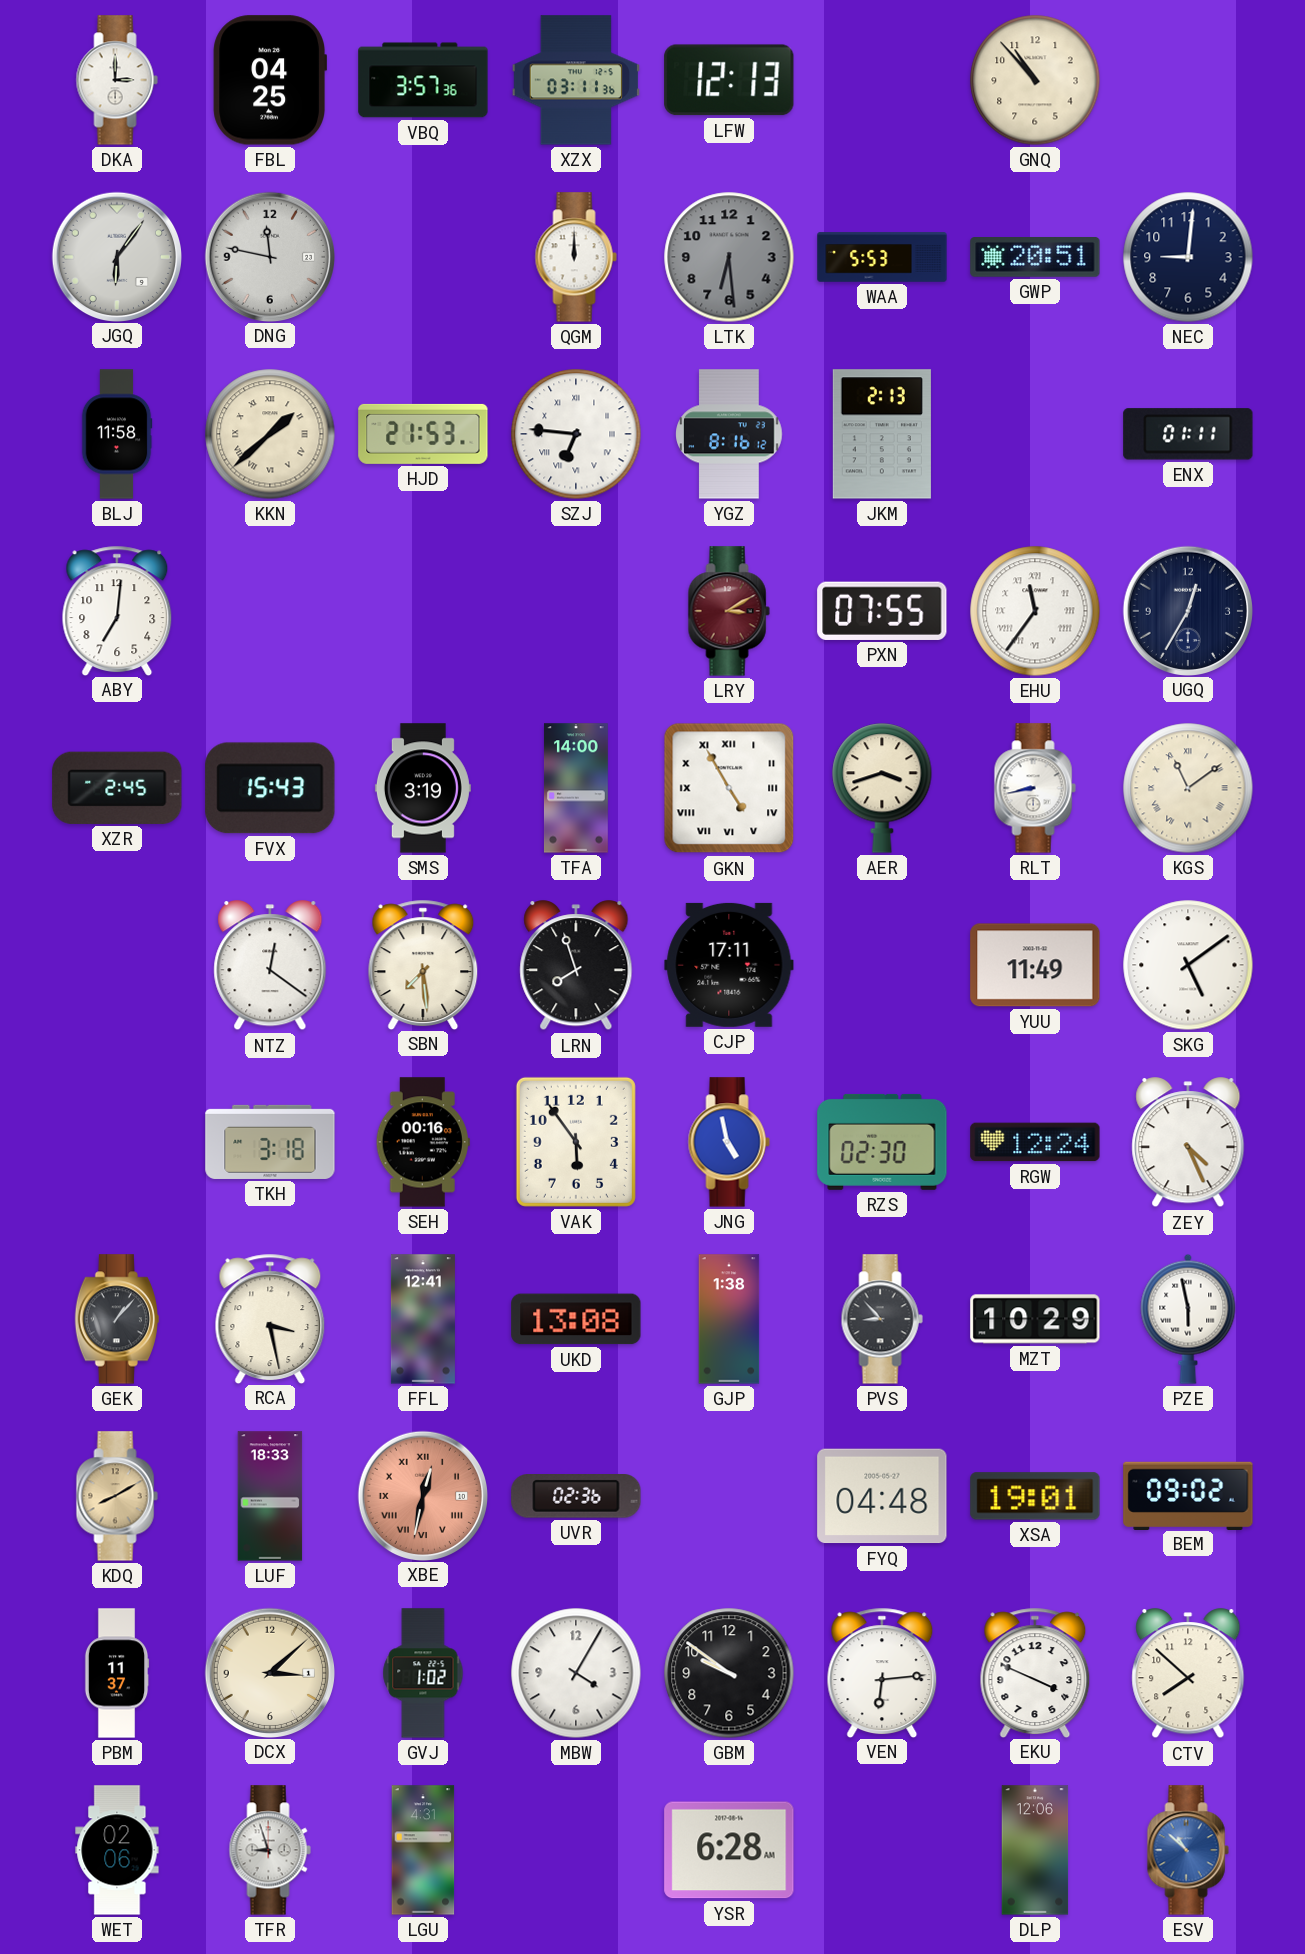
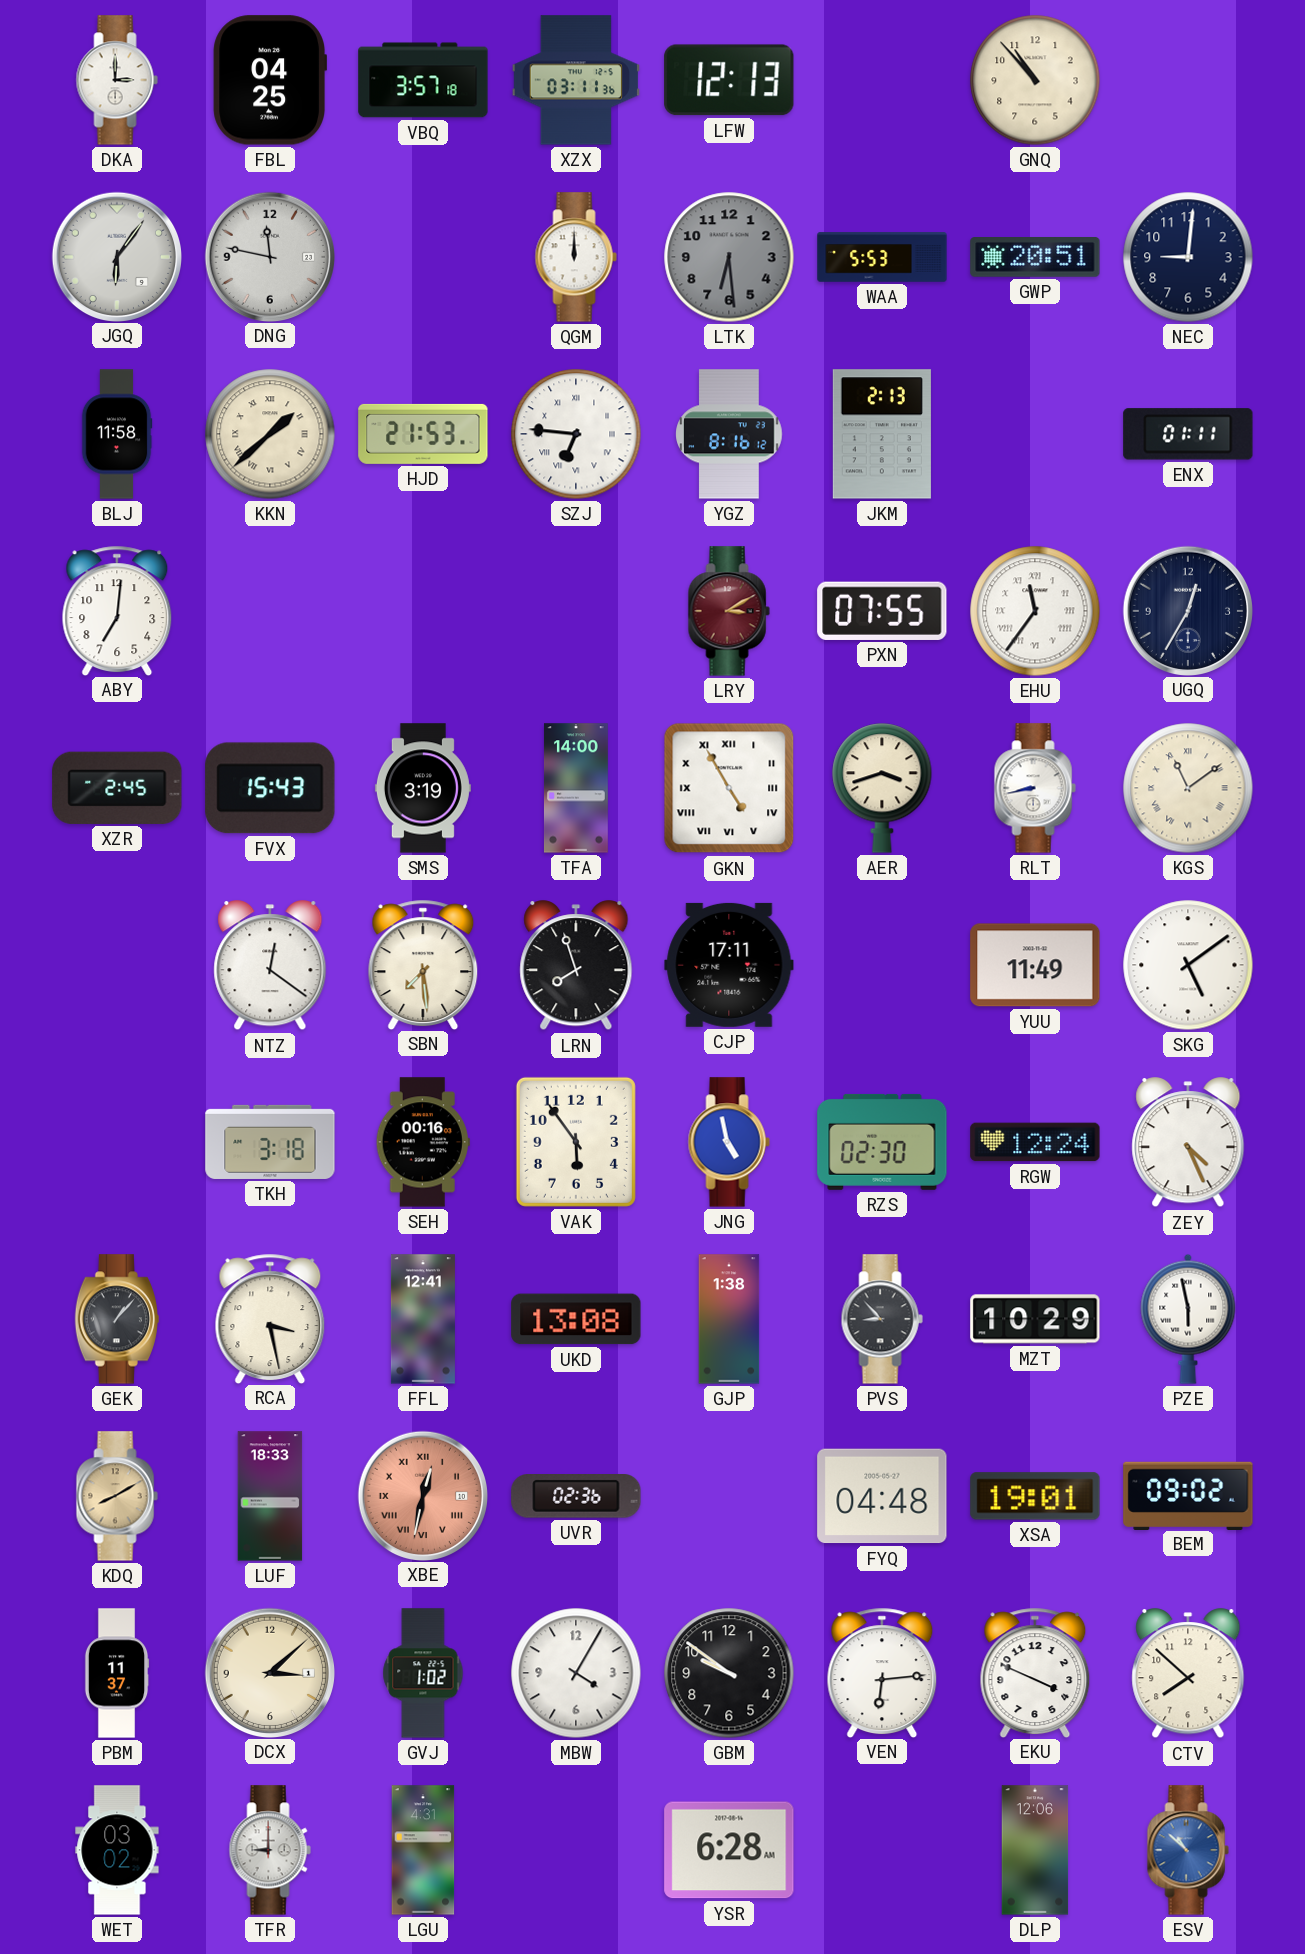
VBQ: 3:57:36 -> 3:57:18
WET: 02:06 -> 03:02
TFR: 8:57 -> 9:00
